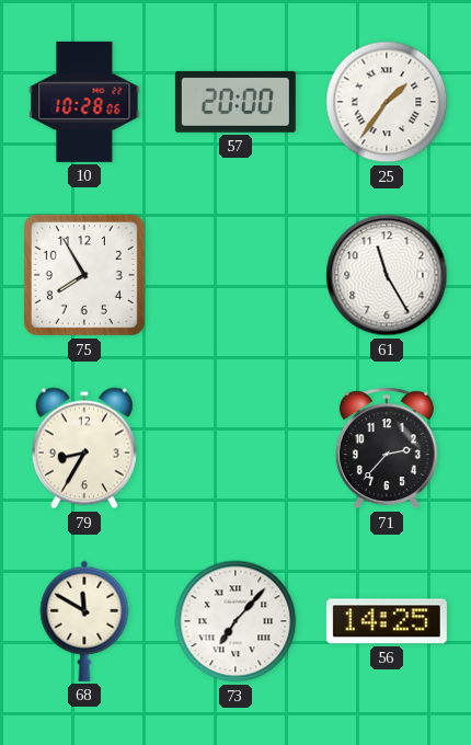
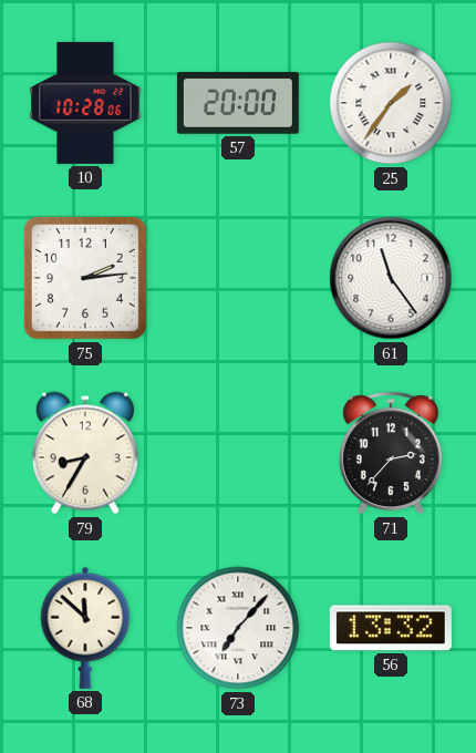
75: 7:55 -> 2:14
61: 11:25 -> 11:24
68: 11:50 -> 11:52
56: 14:25 -> 13:32
